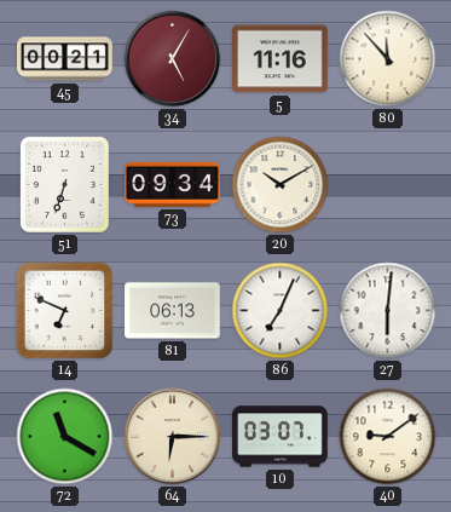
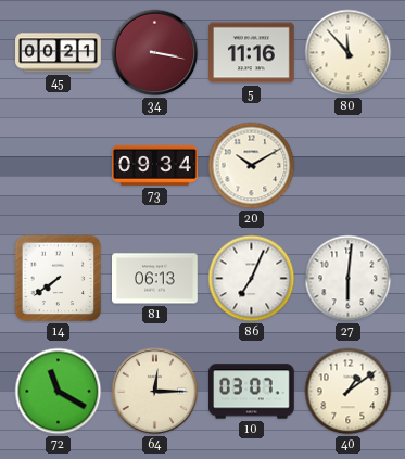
34: 5:05 -> 3:17
51: 6:33 -> none
14: 6:49 -> 7:39
64: 6:15 -> 12:15
40: 9:09 -> 1:09
